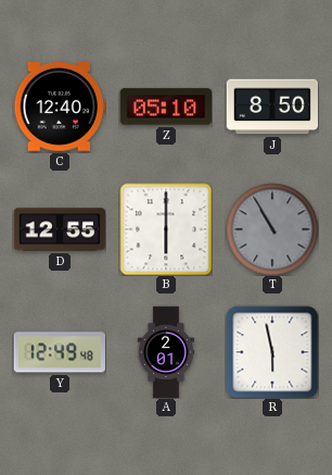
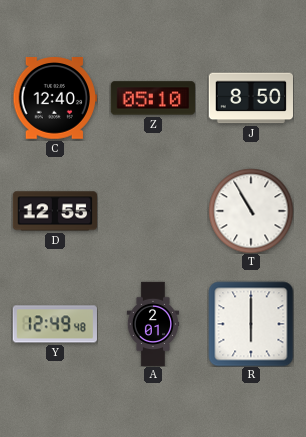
B: 6:00 -> none
T dial: grey -> white
R: 5:58 -> 6:00
